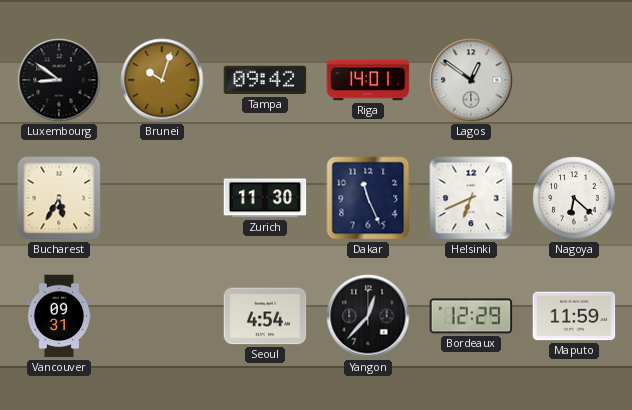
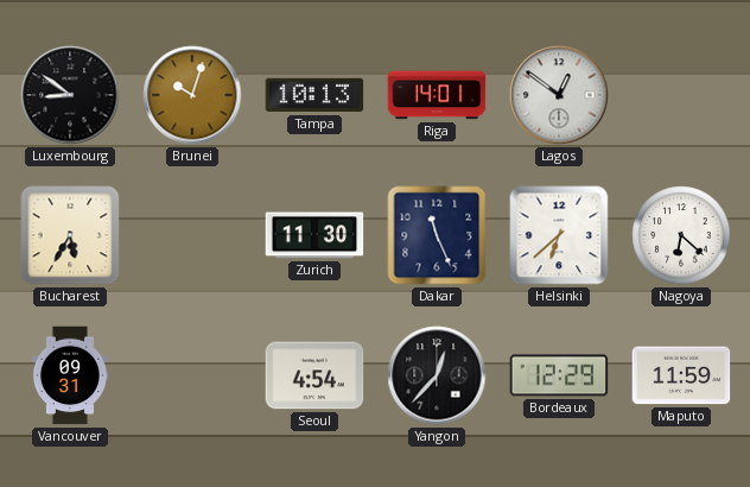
Tampa: 09:42 -> 10:13
Helsinki: 6:41 -> 6:38
